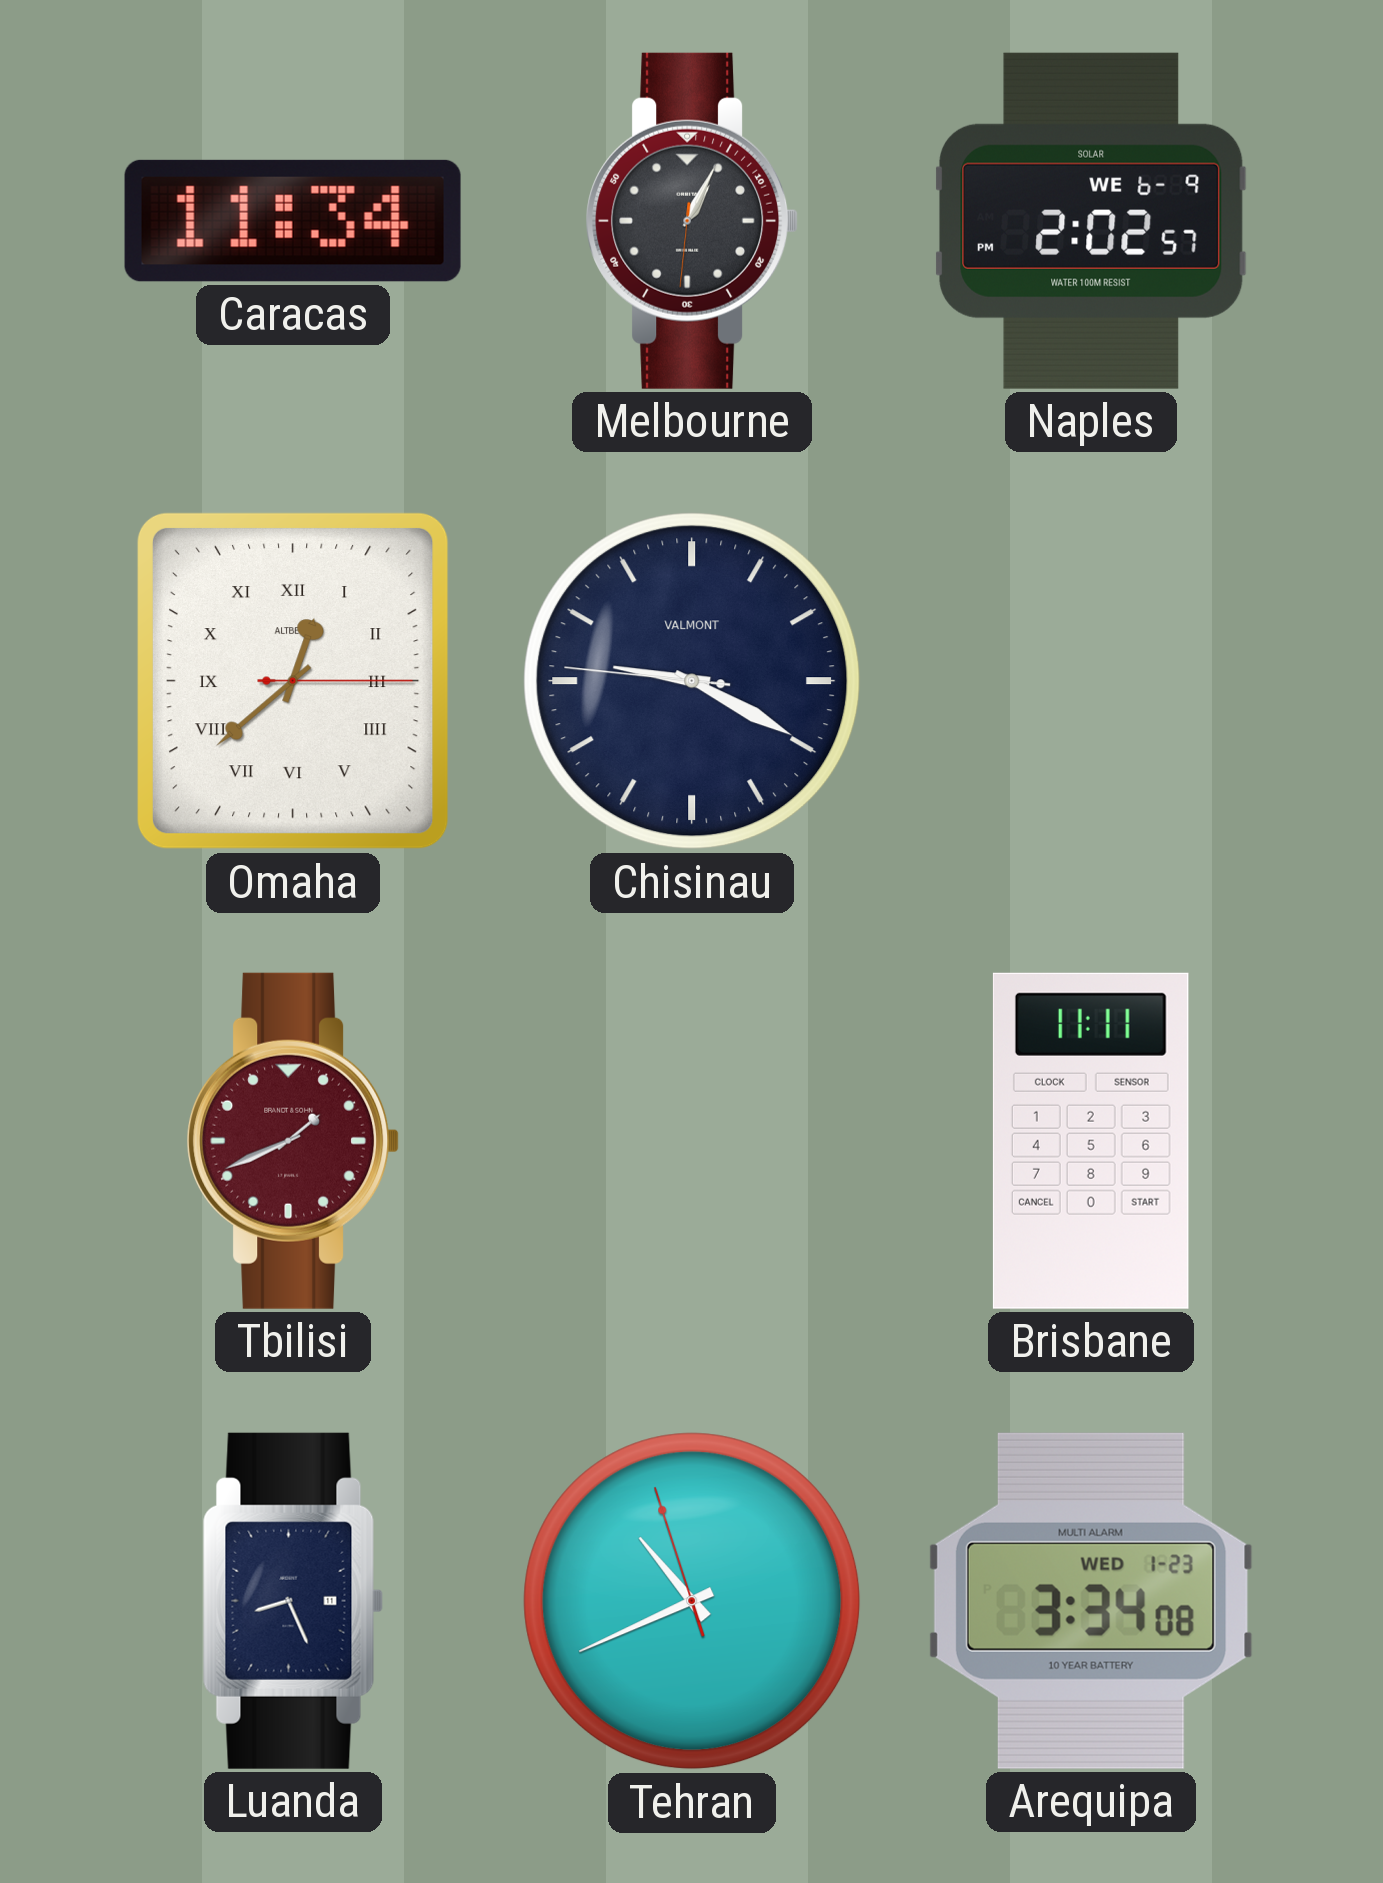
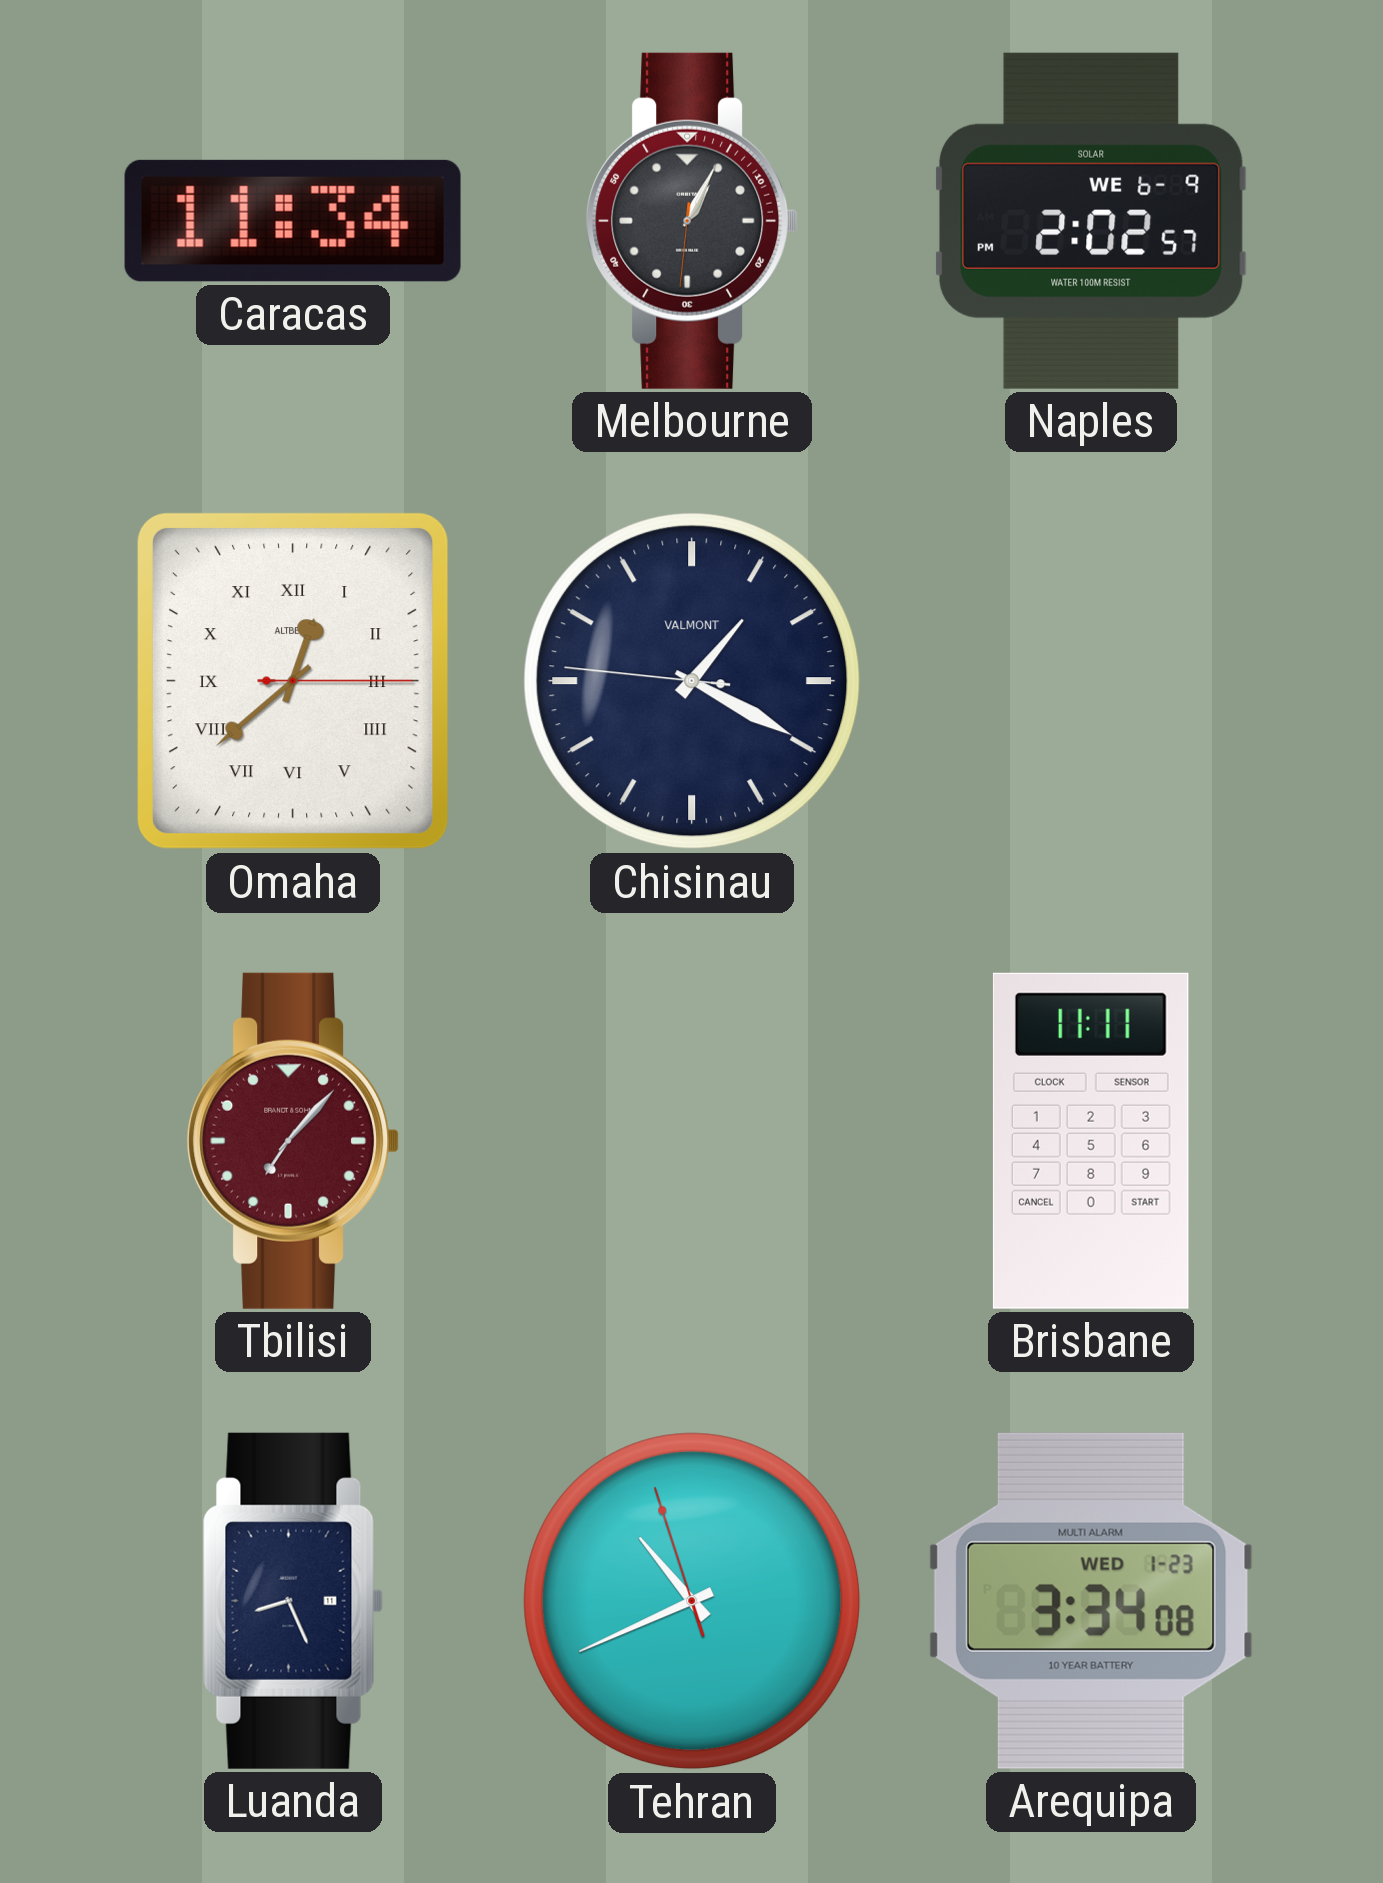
Chisinau: 9:19 -> 1:19
Tbilisi: 1:41 -> 7:07
